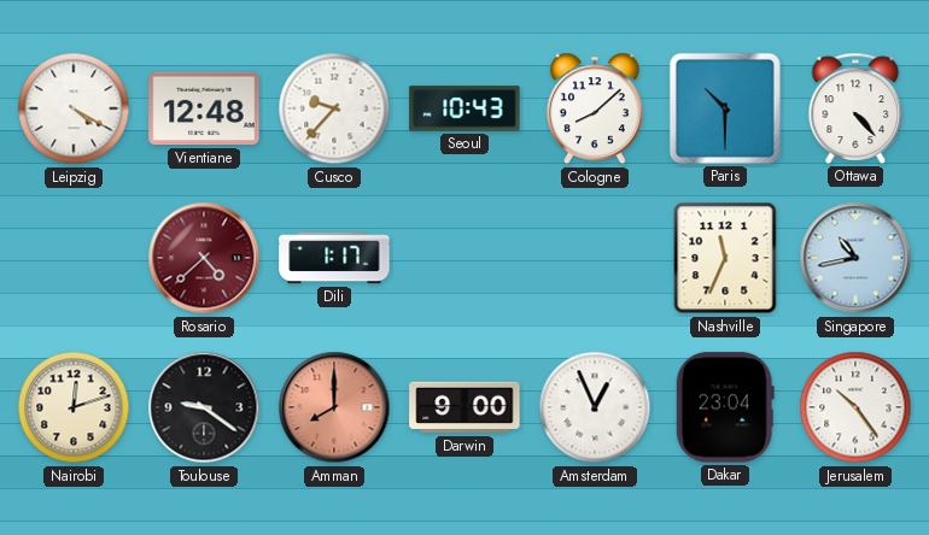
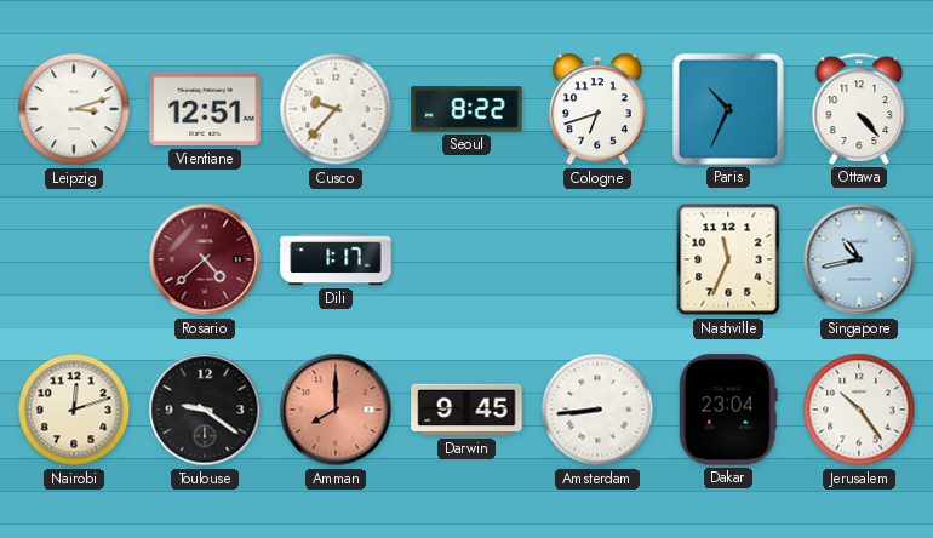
Leipzig: 4:20 -> 3:12
Vientiane: 12:48 -> 12:51
Seoul: 10:43 -> 8:22
Cologne: 8:08 -> 6:42
Paris: 10:30 -> 10:34
Darwin: 9:00 -> 9:45
Amsterdam: 12:56 -> 8:44
